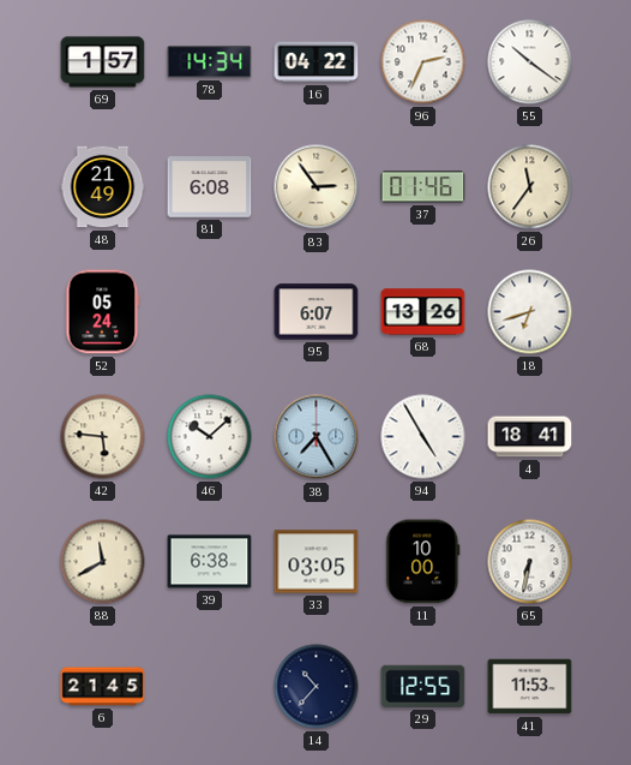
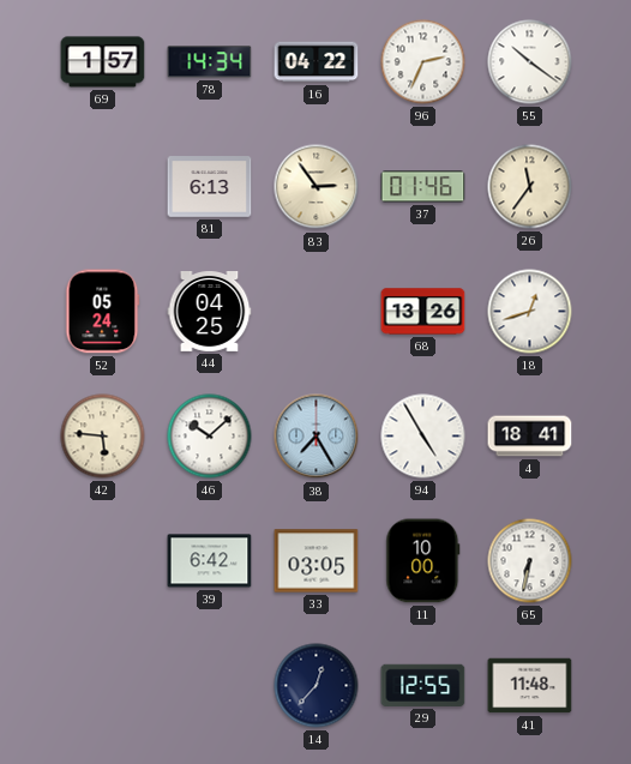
48: 21:49 -> none
81: 6:08 -> 6:13
44: none -> 04:25
95: 6:07 -> none
18: 6:42 -> 12:42
88: 11:40 -> none
39: 6:38 -> 6:42
6: 21:45 -> none
14: 10:37 -> 12:37
41: 11:53 -> 11:48
